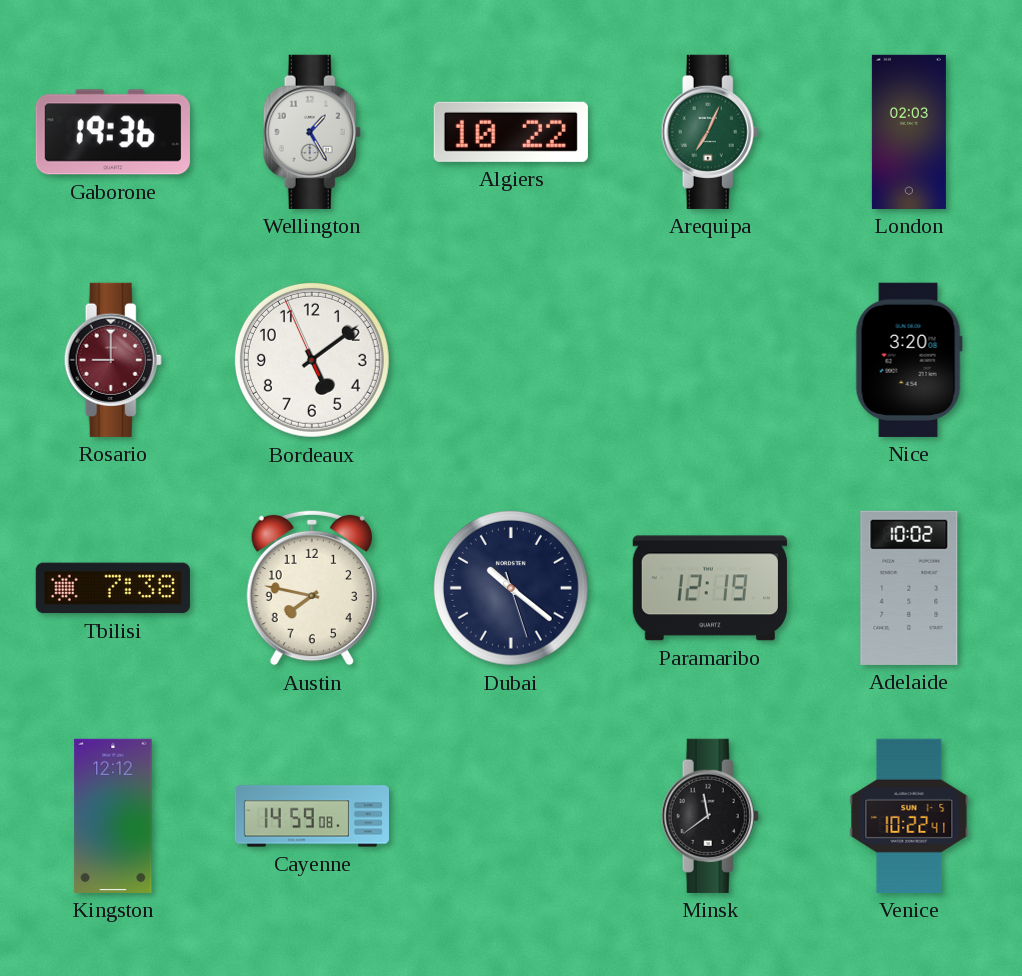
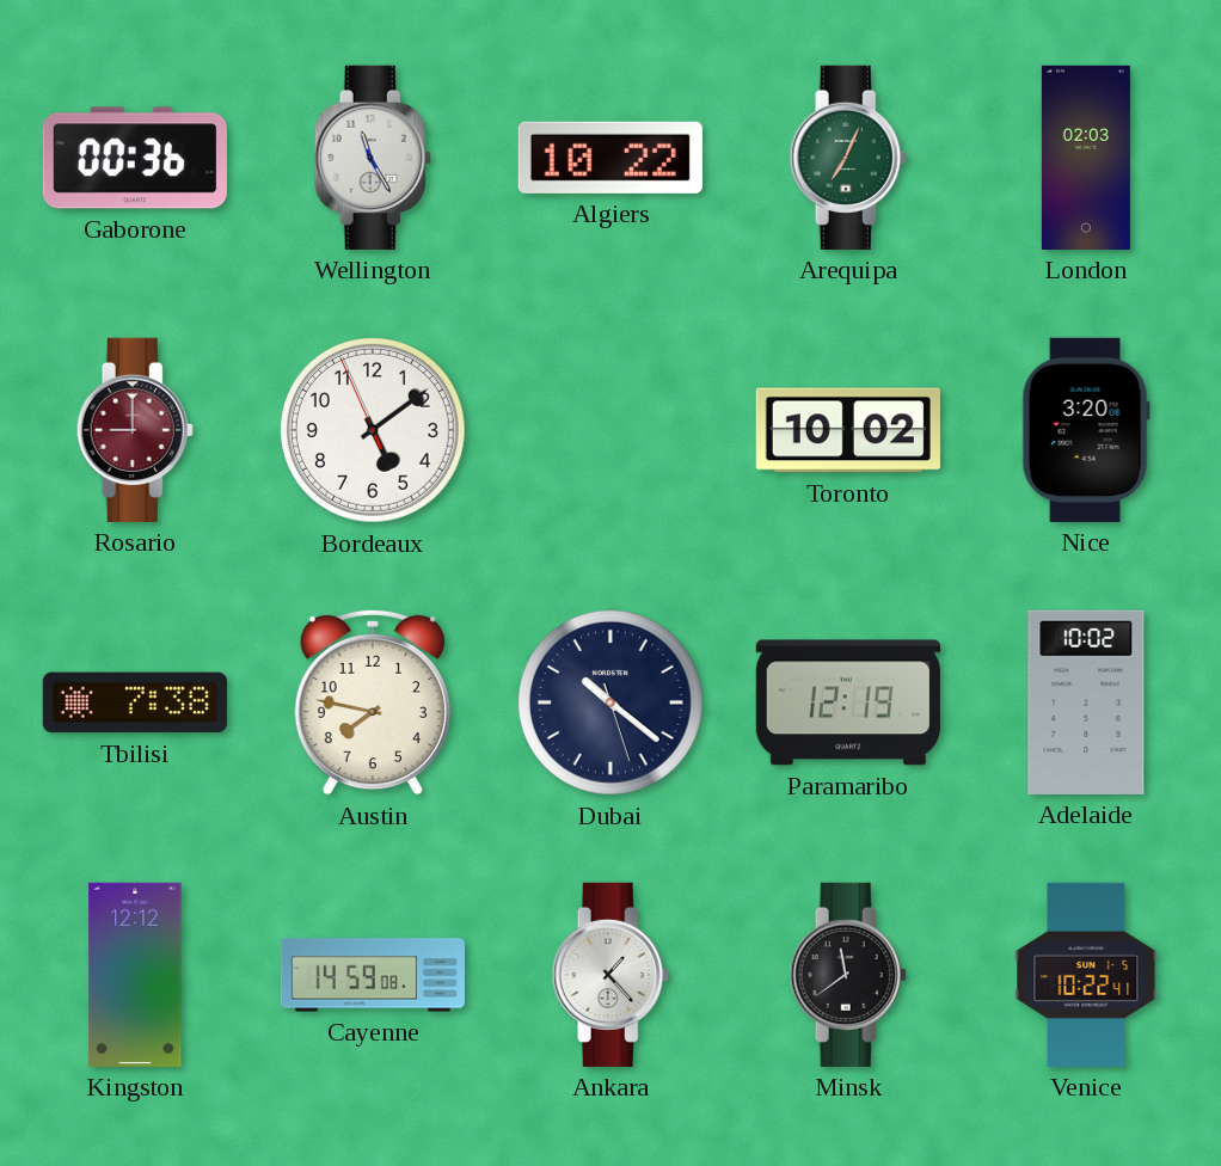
Gaborone: 19:36 -> 00:36
Wellington: 1:25 -> 11:25
Toronto: none -> 10:02
Ankara: none -> 1:23
